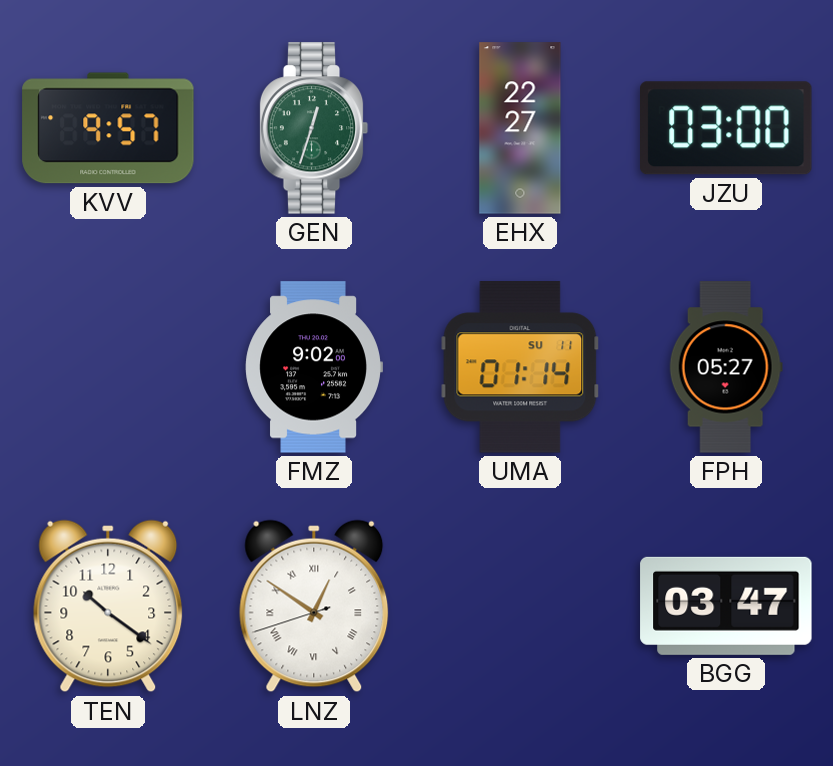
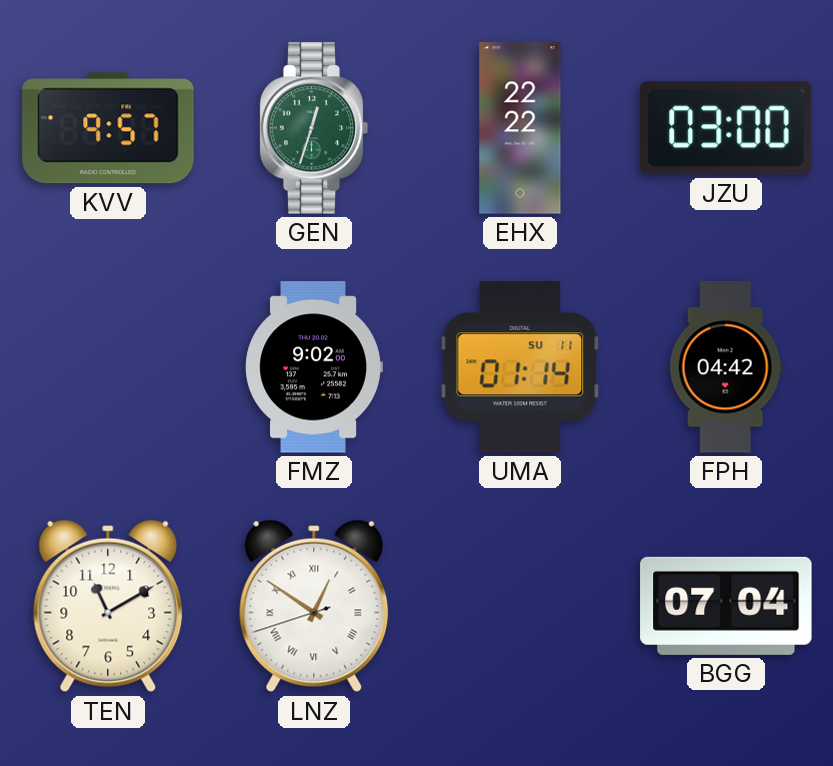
EHX: 22:27 -> 22:22
FPH: 05:27 -> 04:42
TEN: 10:21 -> 11:10
BGG: 03:47 -> 07:04
